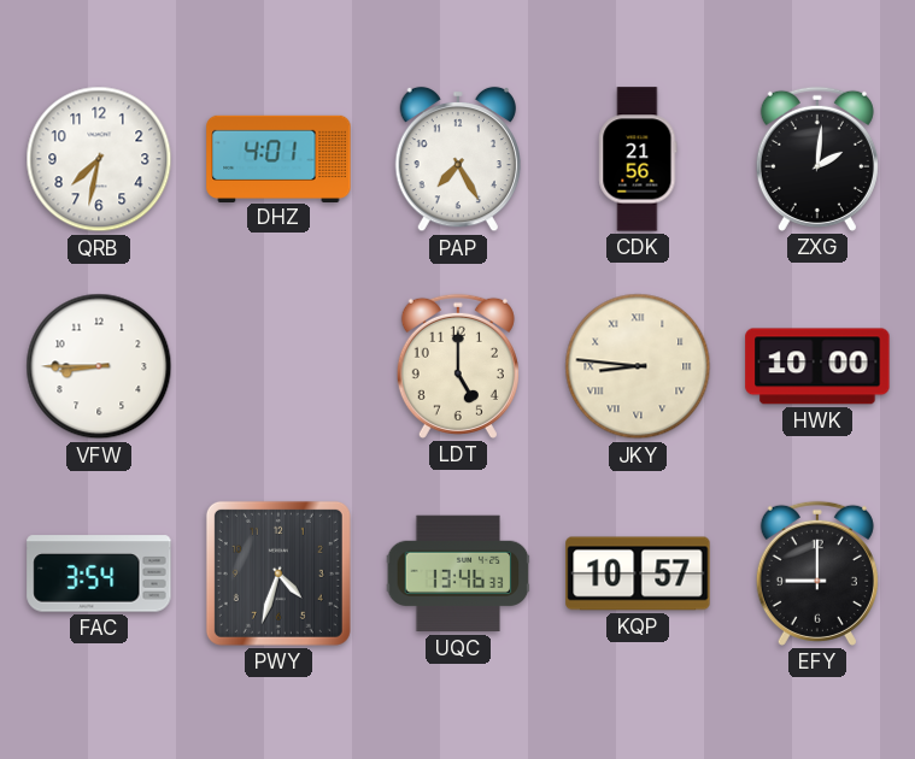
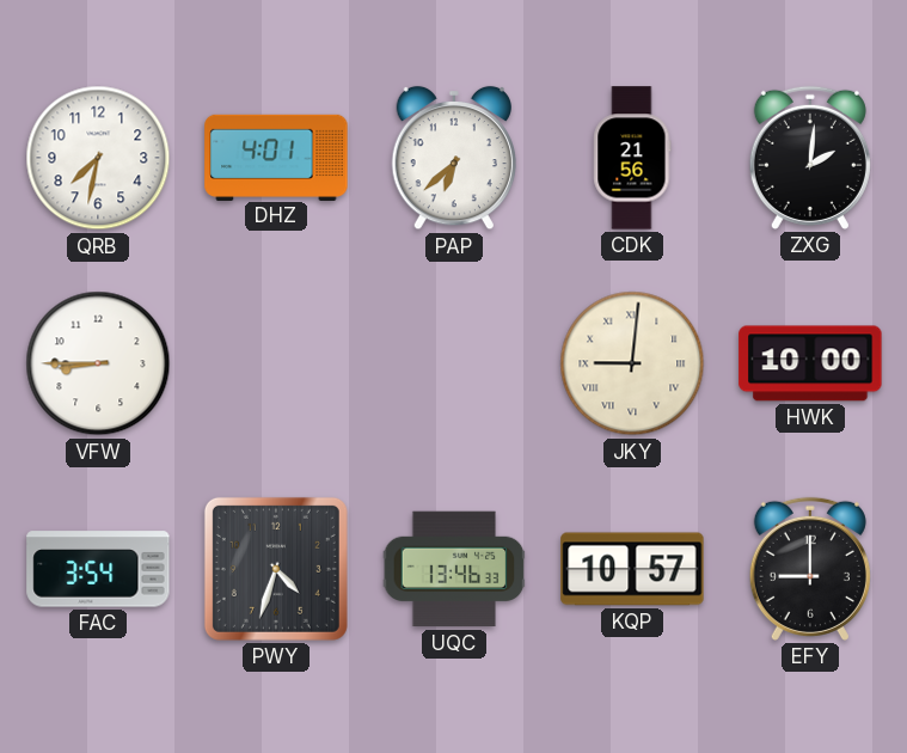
PAP: 7:25 -> 6:38
LDT: 5:00 -> none
JKY: 8:46 -> 9:01
